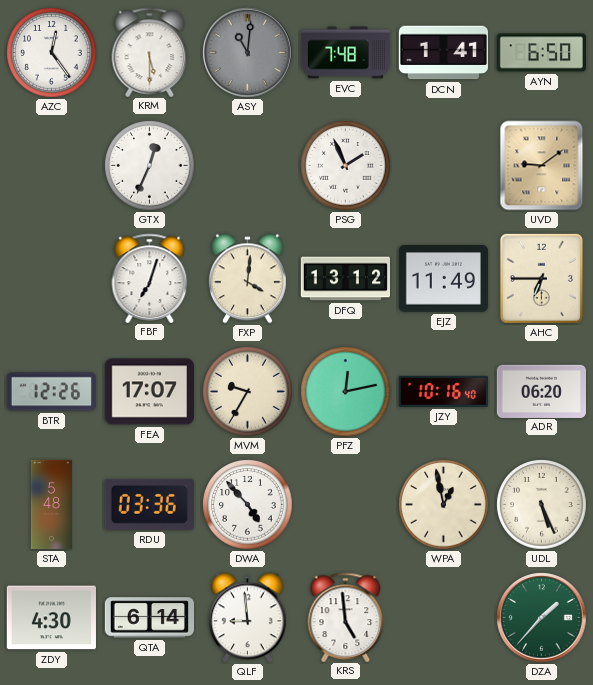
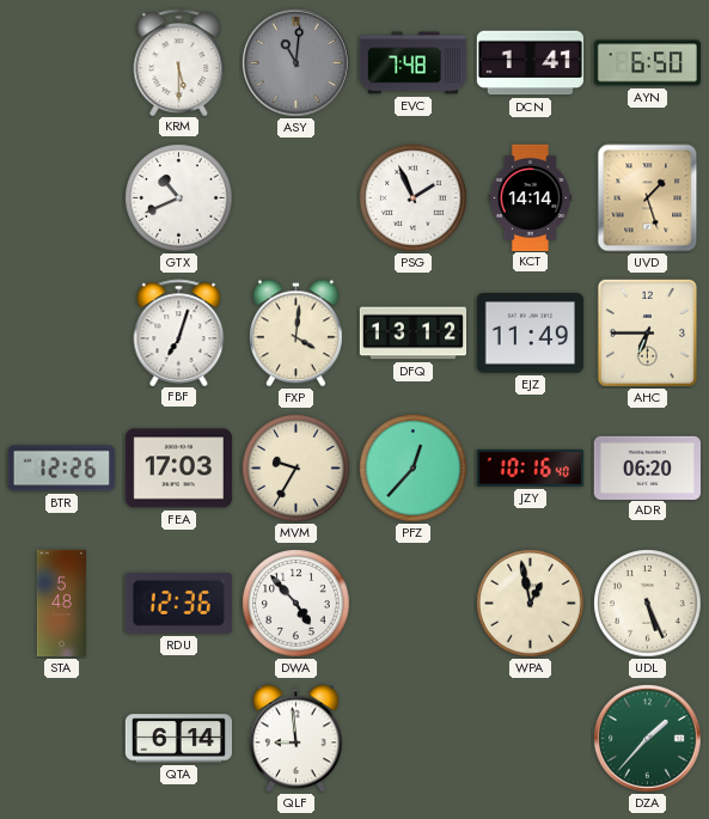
AZC: 12:24 -> none
GTX: 12:34 -> 10:41
KCT: none -> 14:14
UVD: 9:09 -> 1:27
FEA: 17:07 -> 17:03
PFZ: 12:13 -> 12:37
RDU: 03:36 -> 12:36
ZDY: 4:30 -> none
KRS: 4:59 -> none
